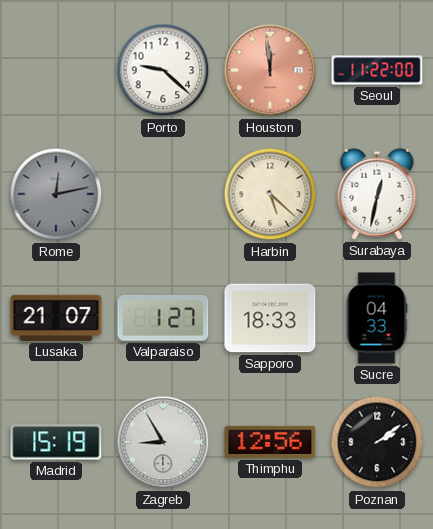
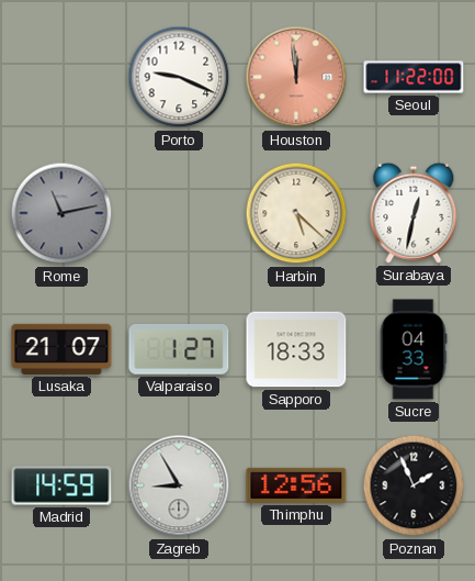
Porto: 9:22 -> 9:19
Rome: 12:13 -> 11:13
Madrid: 15:19 -> 14:59
Poznan: 2:09 -> 1:56
